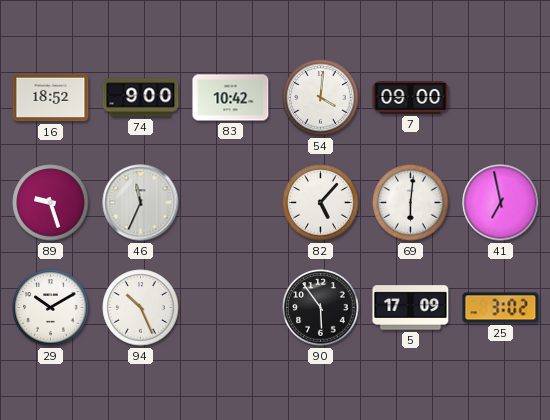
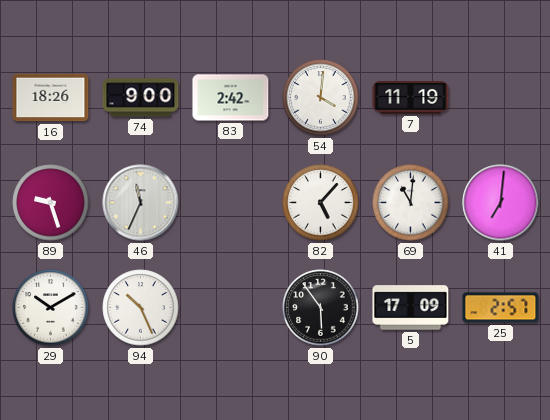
16: 18:52 -> 18:26
83: 10:42 -> 2:42
7: 09:00 -> 11:19
69: 6:01 -> 11:01
41: 6:58 -> 7:01
25: 3:02 -> 2:57
